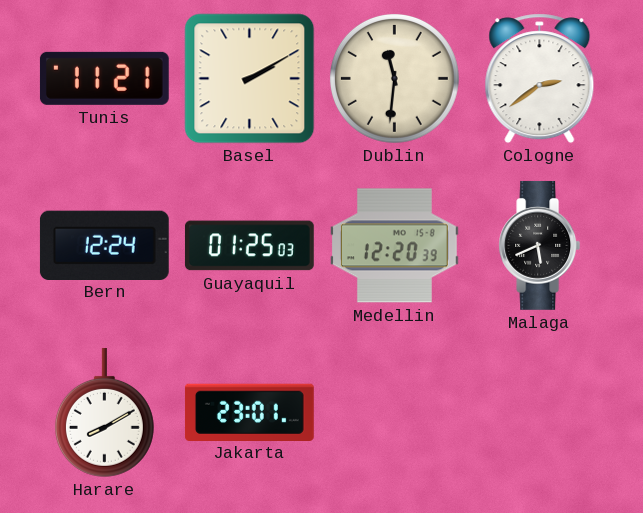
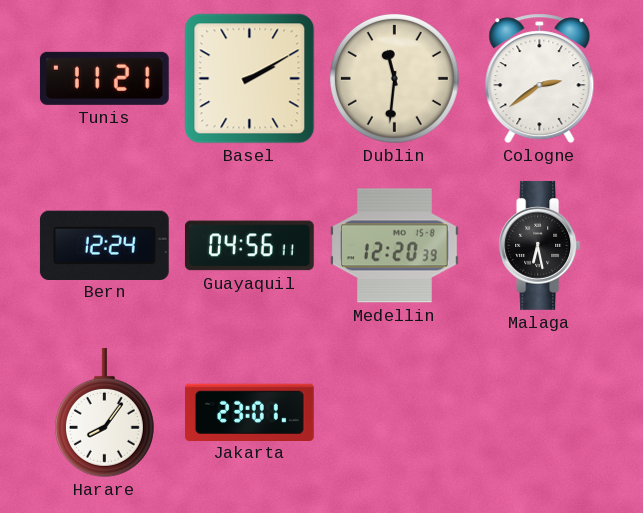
Guayaquil: 01:25 -> 04:56
Malaga: 5:41 -> 6:28
Harare: 8:10 -> 8:06
